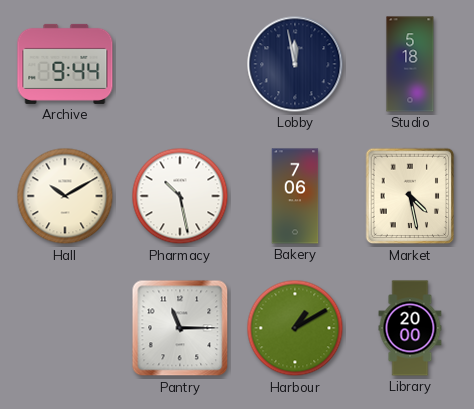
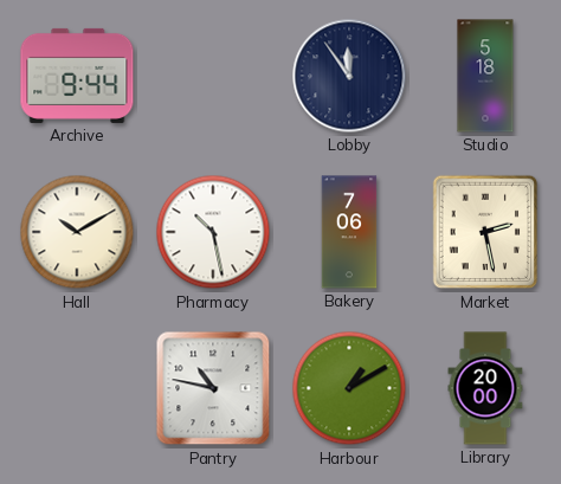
Lobby: 11:58 -> 11:54
Market: 4:28 -> 2:28
Pantry: 11:15 -> 10:47
